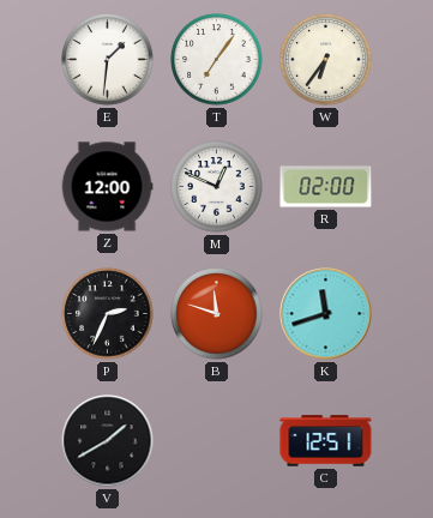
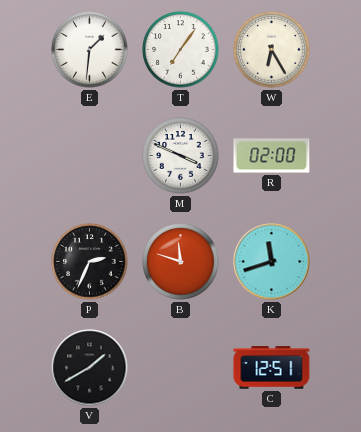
W: 6:36 -> 6:25
Z: 12:00 -> none
M: 12:49 -> 3:49
